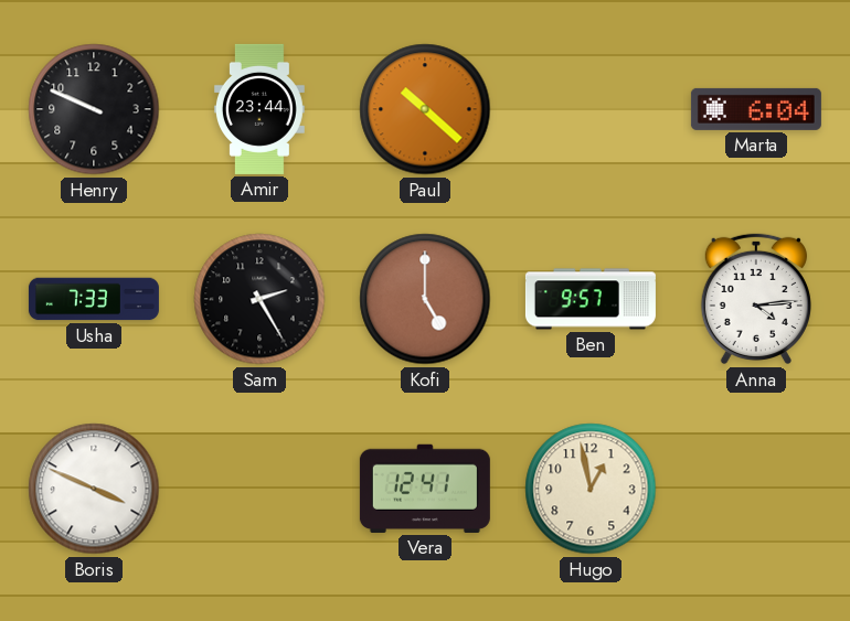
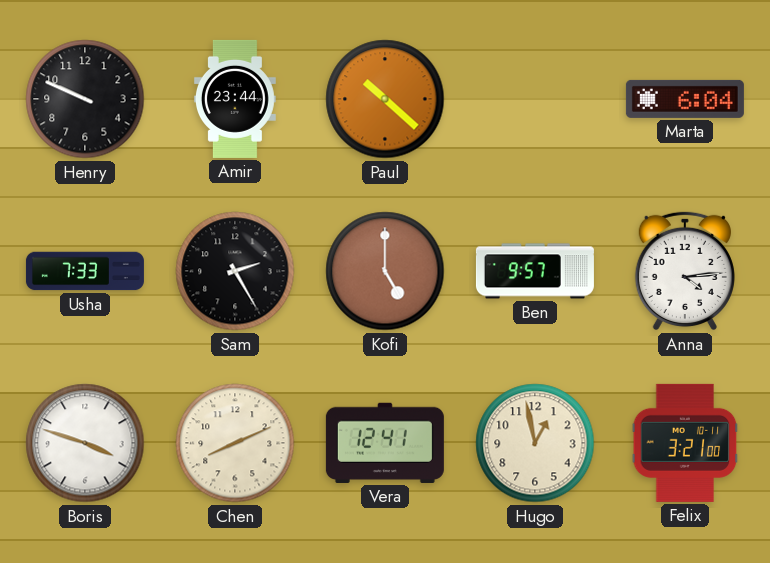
Boris: 3:49 -> 3:48
Chen: none -> 8:11
Felix: none -> 3:21
